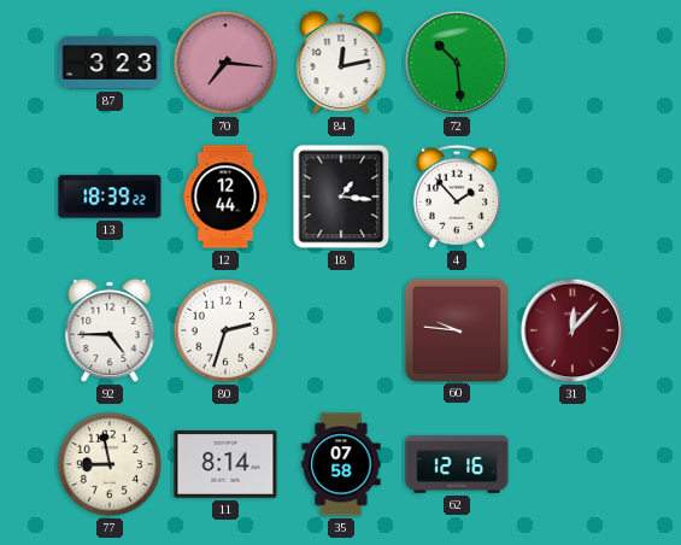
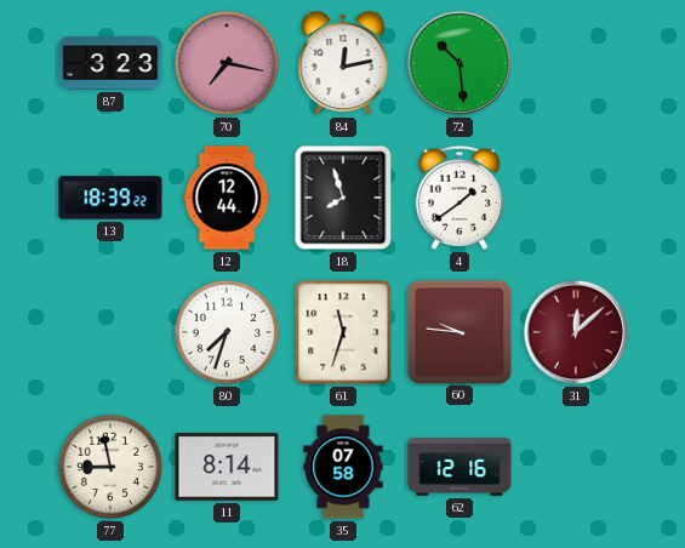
70: 7:16 -> 7:17
18: 1:16 -> 7:57
4: 1:53 -> 1:39
92: 4:45 -> none
80: 2:33 -> 7:33
61: none -> 11:33
31: 12:07 -> 12:08
